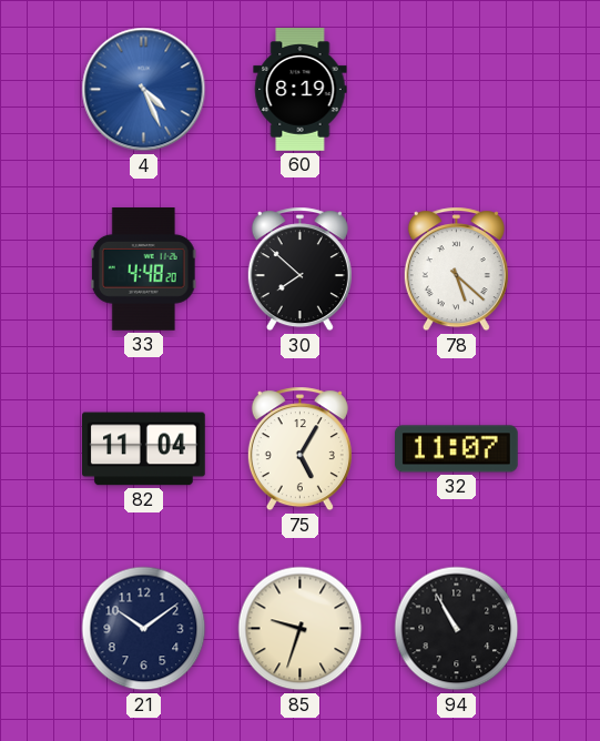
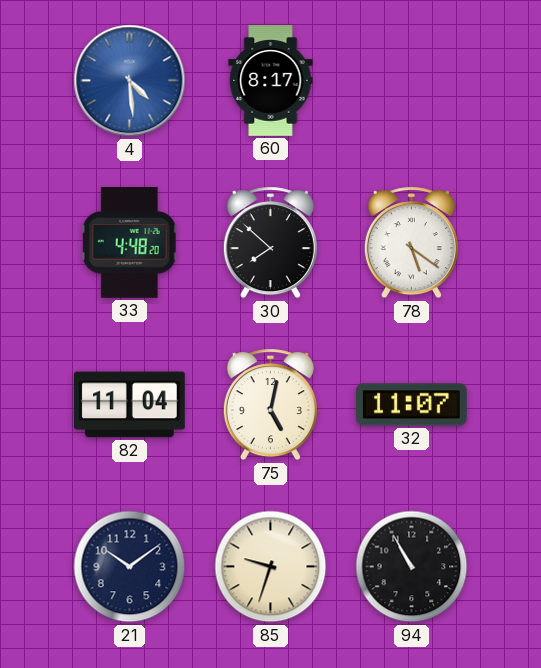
4: 4:26 -> 4:29
60: 8:19 -> 8:17
78: 5:22 -> 5:21
75: 5:05 -> 5:02
